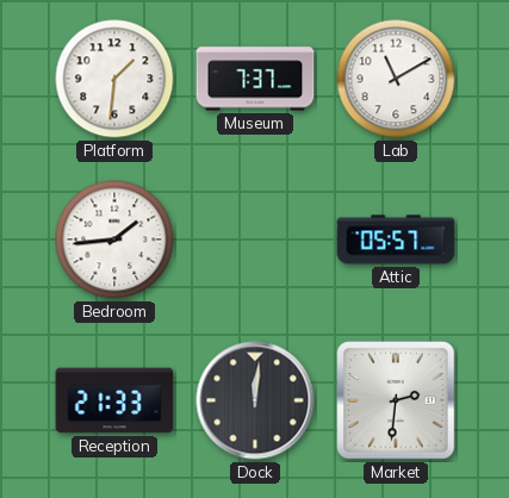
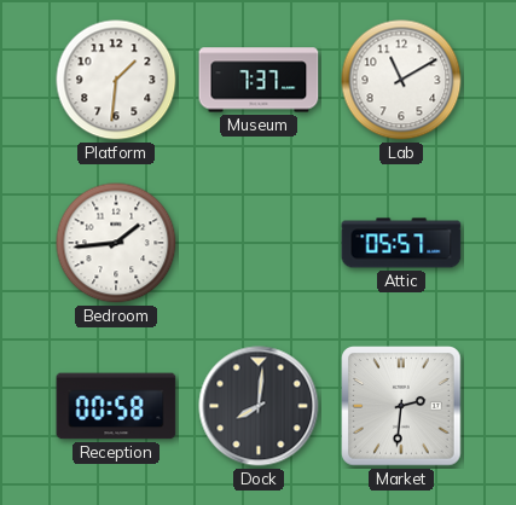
Reception: 21:33 -> 00:58
Dock: 12:01 -> 8:01
